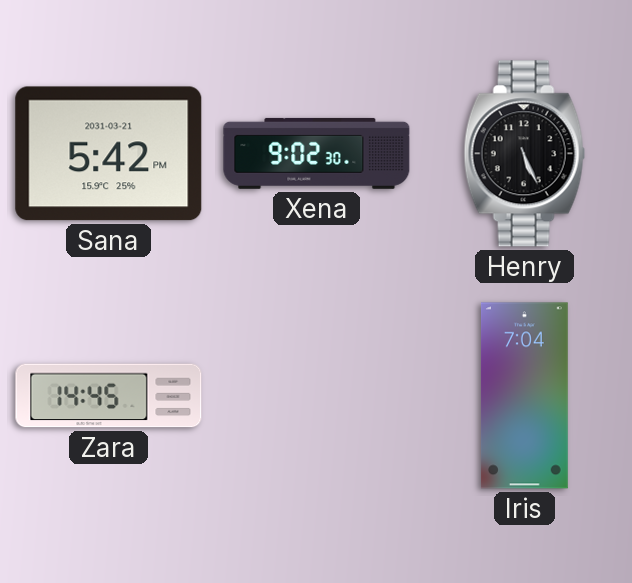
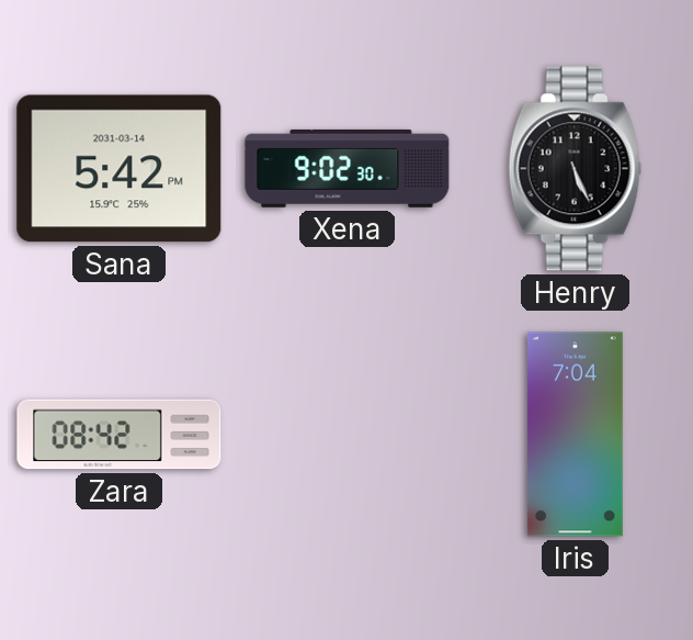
Sana date: 2031-03-21 -> 2031-03-14
Zara: 14:45 -> 08:42
